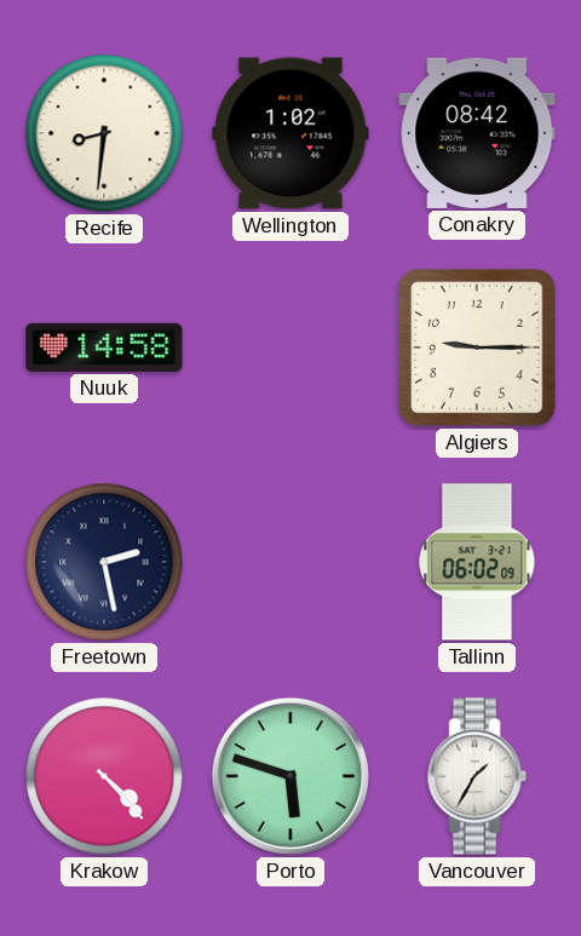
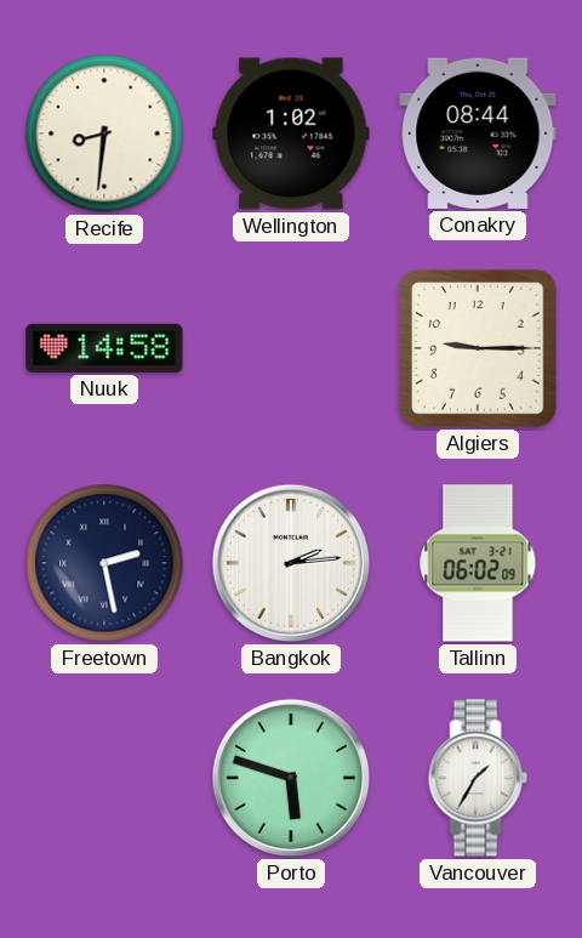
Conakry: 08:42 -> 08:44
Bangkok: none -> 2:14
Krakow: 4:23 -> none
